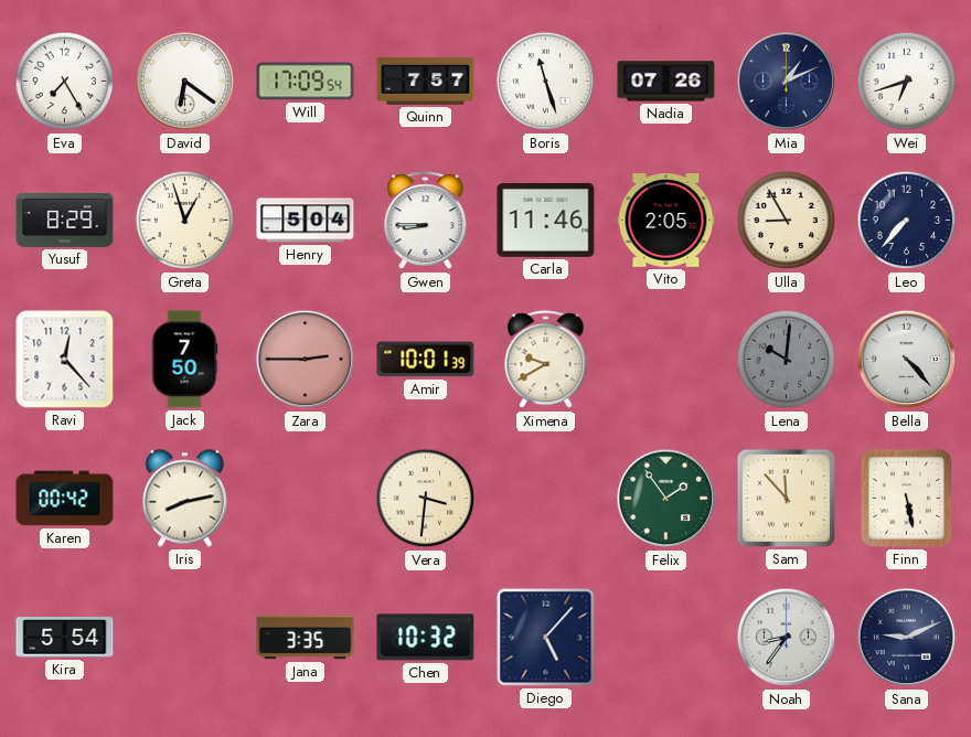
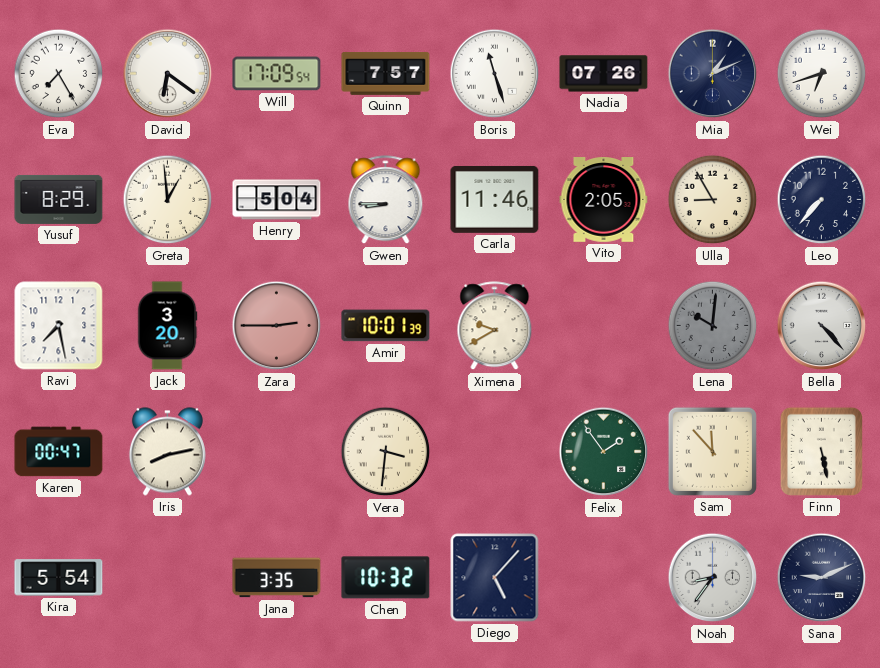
Greta: 12:57 -> 12:59
Ravi: 12:23 -> 7:28
Jack: 7:50 -> 3:20
Karen: 00:42 -> 00:47
